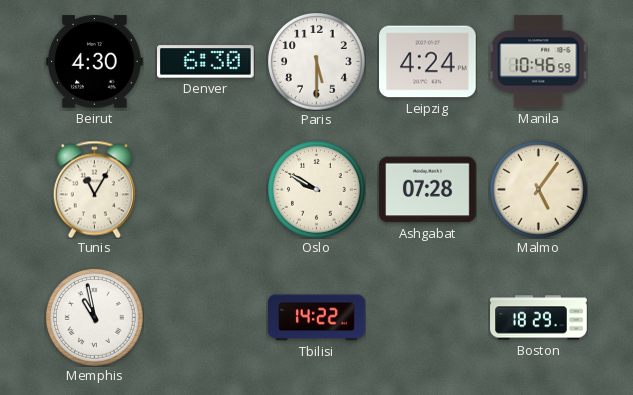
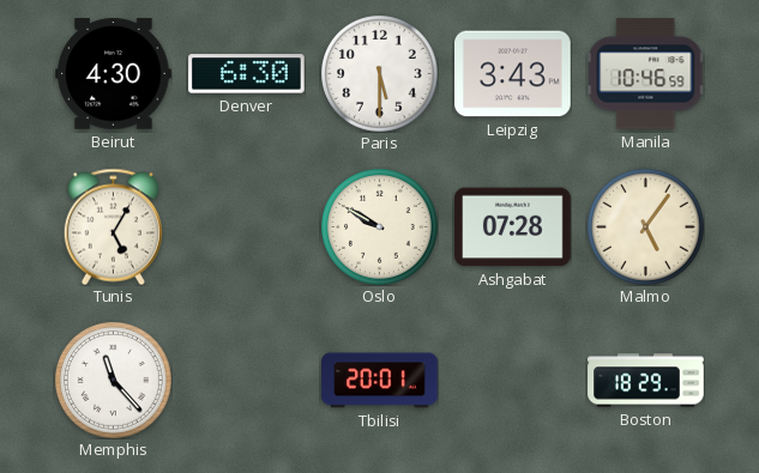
Leipzig: 4:24 -> 3:43
Tunis: 11:05 -> 5:05
Memphis: 10:58 -> 11:23
Tbilisi: 14:22 -> 20:01
